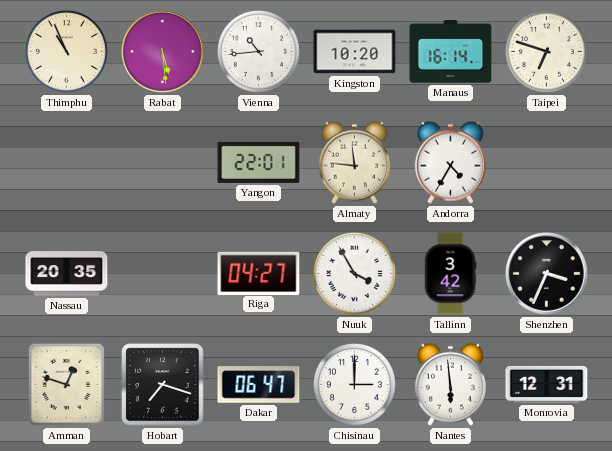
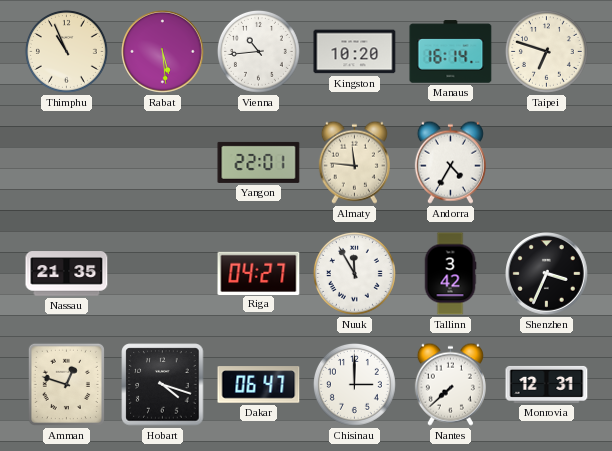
Nassau: 20:35 -> 21:35
Nuuk: 3:55 -> 11:55
Hobart: 7:18 -> 4:18
Nantes: 5:59 -> 7:38
